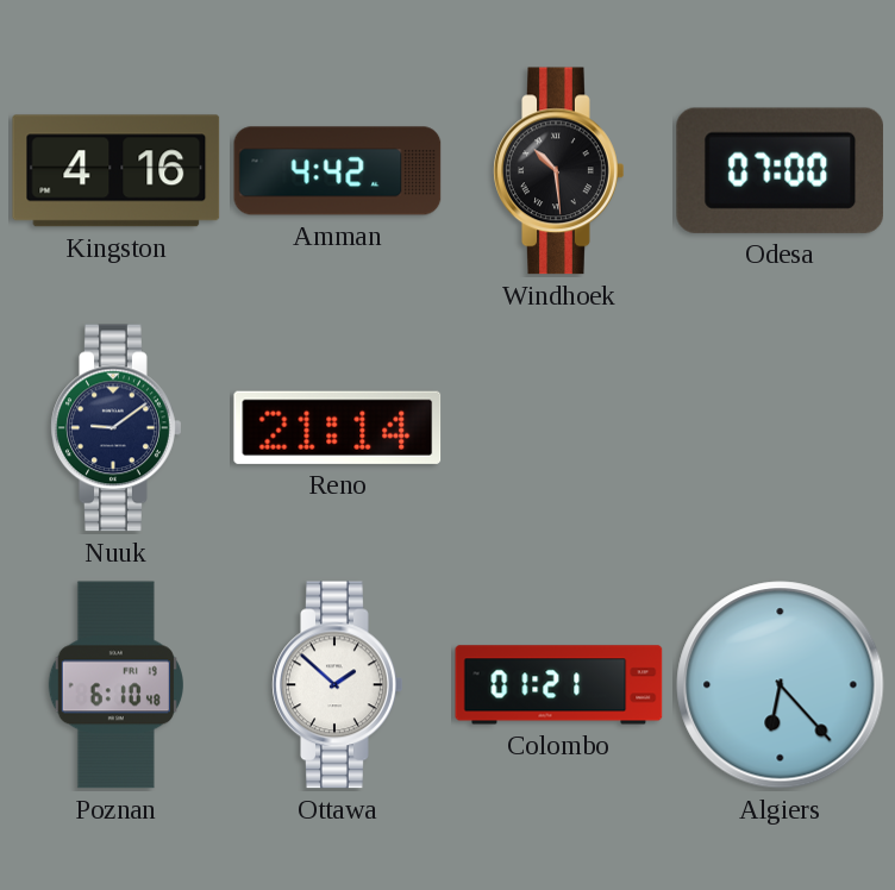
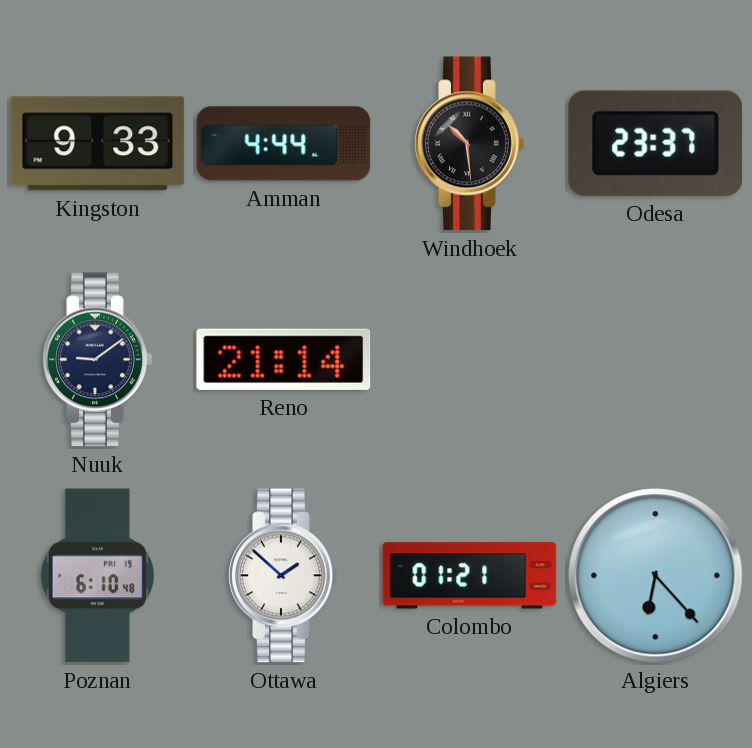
Kingston: 4:16 -> 9:33
Amman: 4:42 -> 4:44
Odesa: 07:00 -> 23:37
